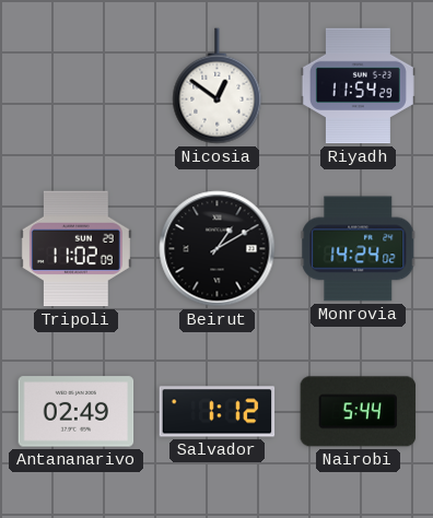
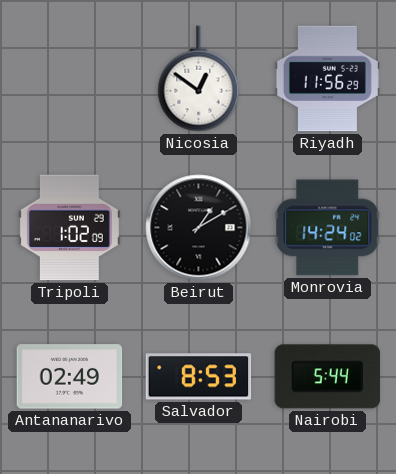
Riyadh: 11:54 -> 11:56
Tripoli: 11:02 -> 1:02
Salvador: 1:12 -> 8:53
